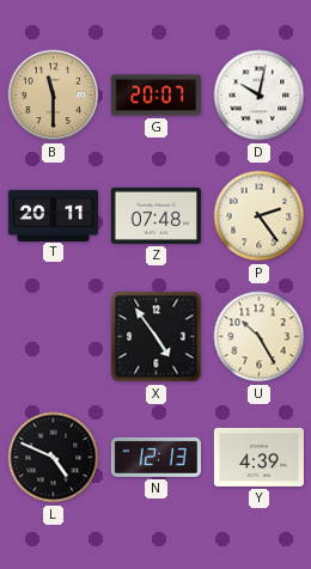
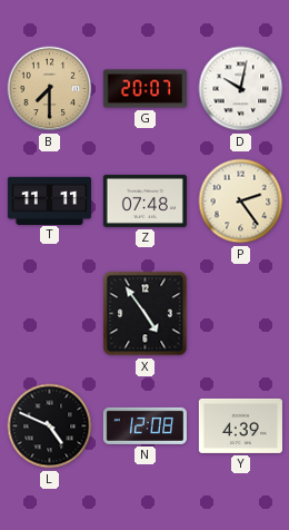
B: 11:30 -> 7:30
T: 20:11 -> 11:11
U: 10:25 -> none
N: 12:13 -> 12:08
